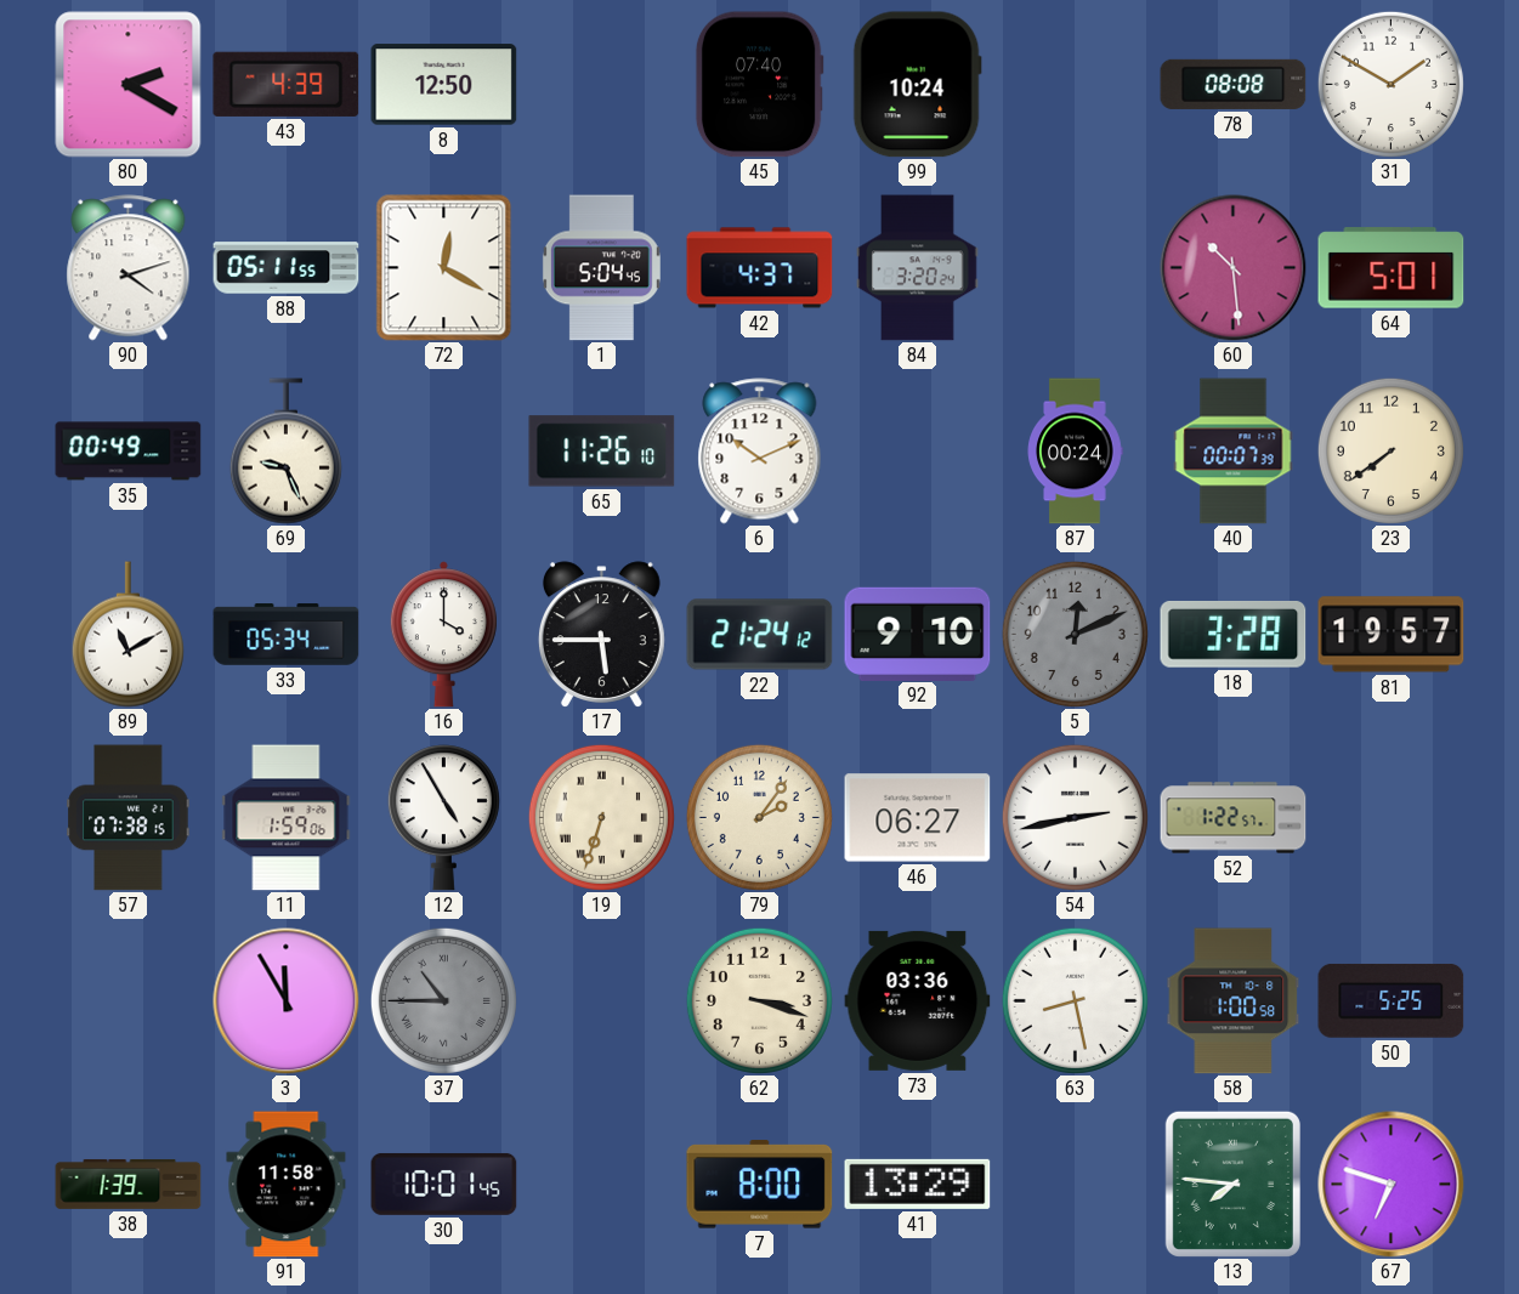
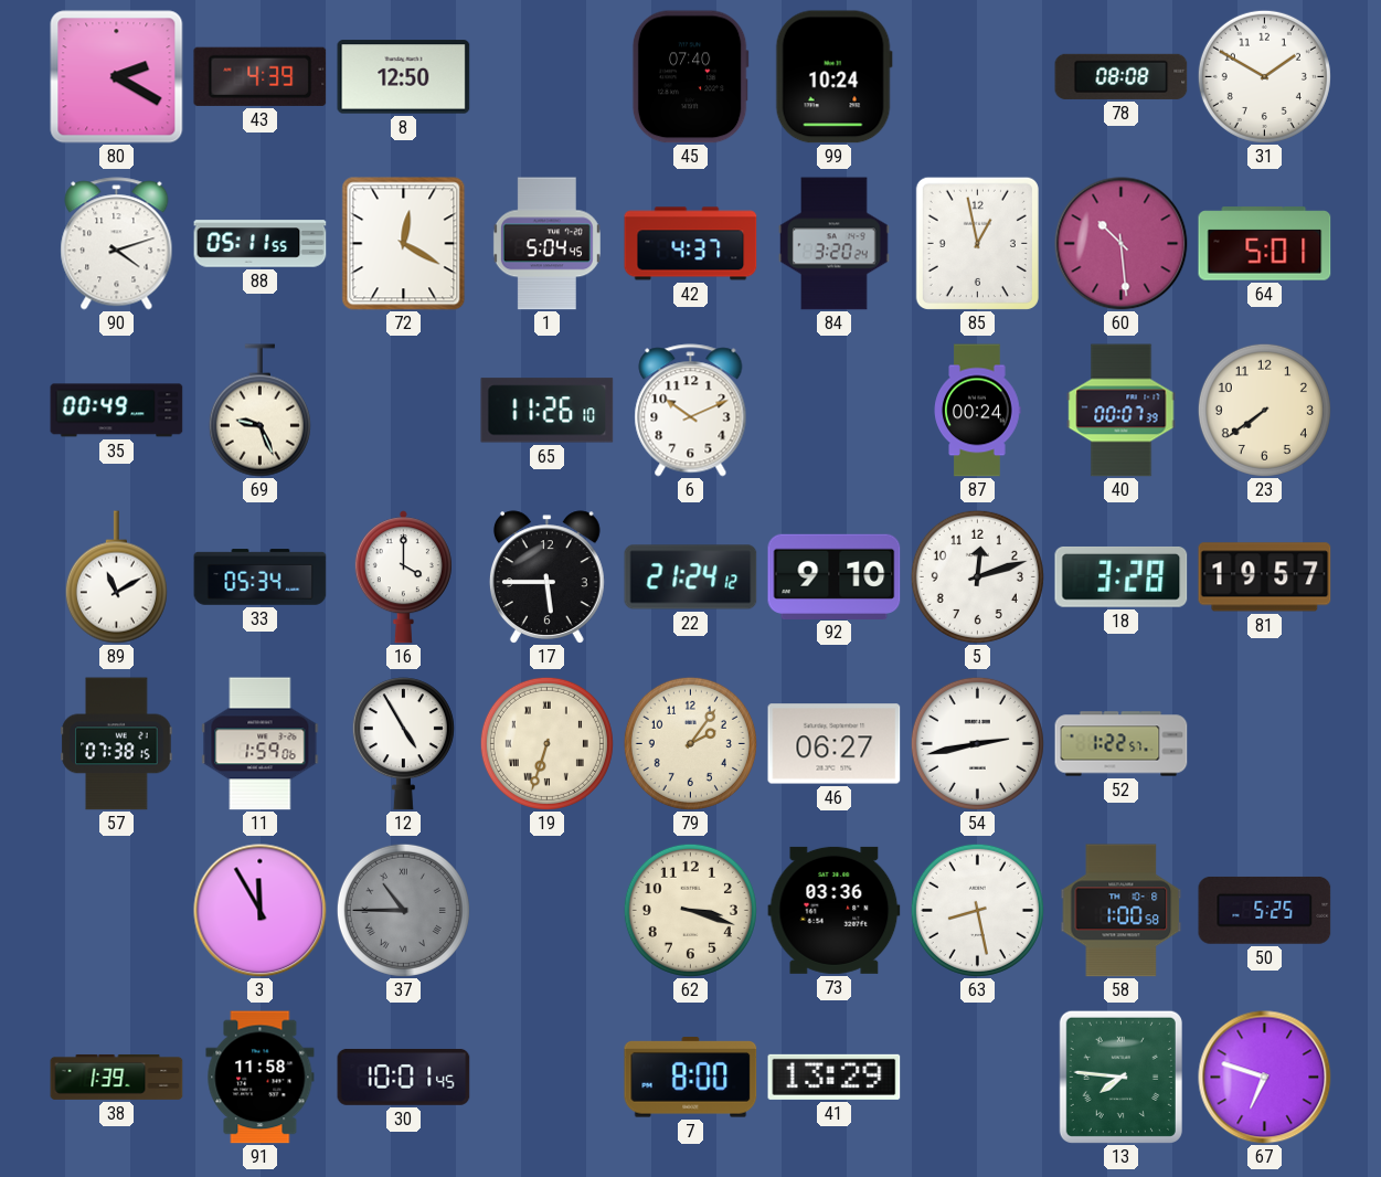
85: none -> 12:58
5: 12:11 -> 12:12
5 dial: grey -> white
